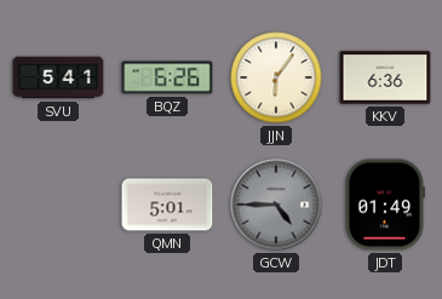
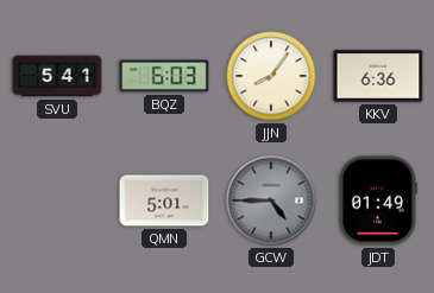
BQZ: 6:26 -> 6:03
JJN: 6:06 -> 8:06
